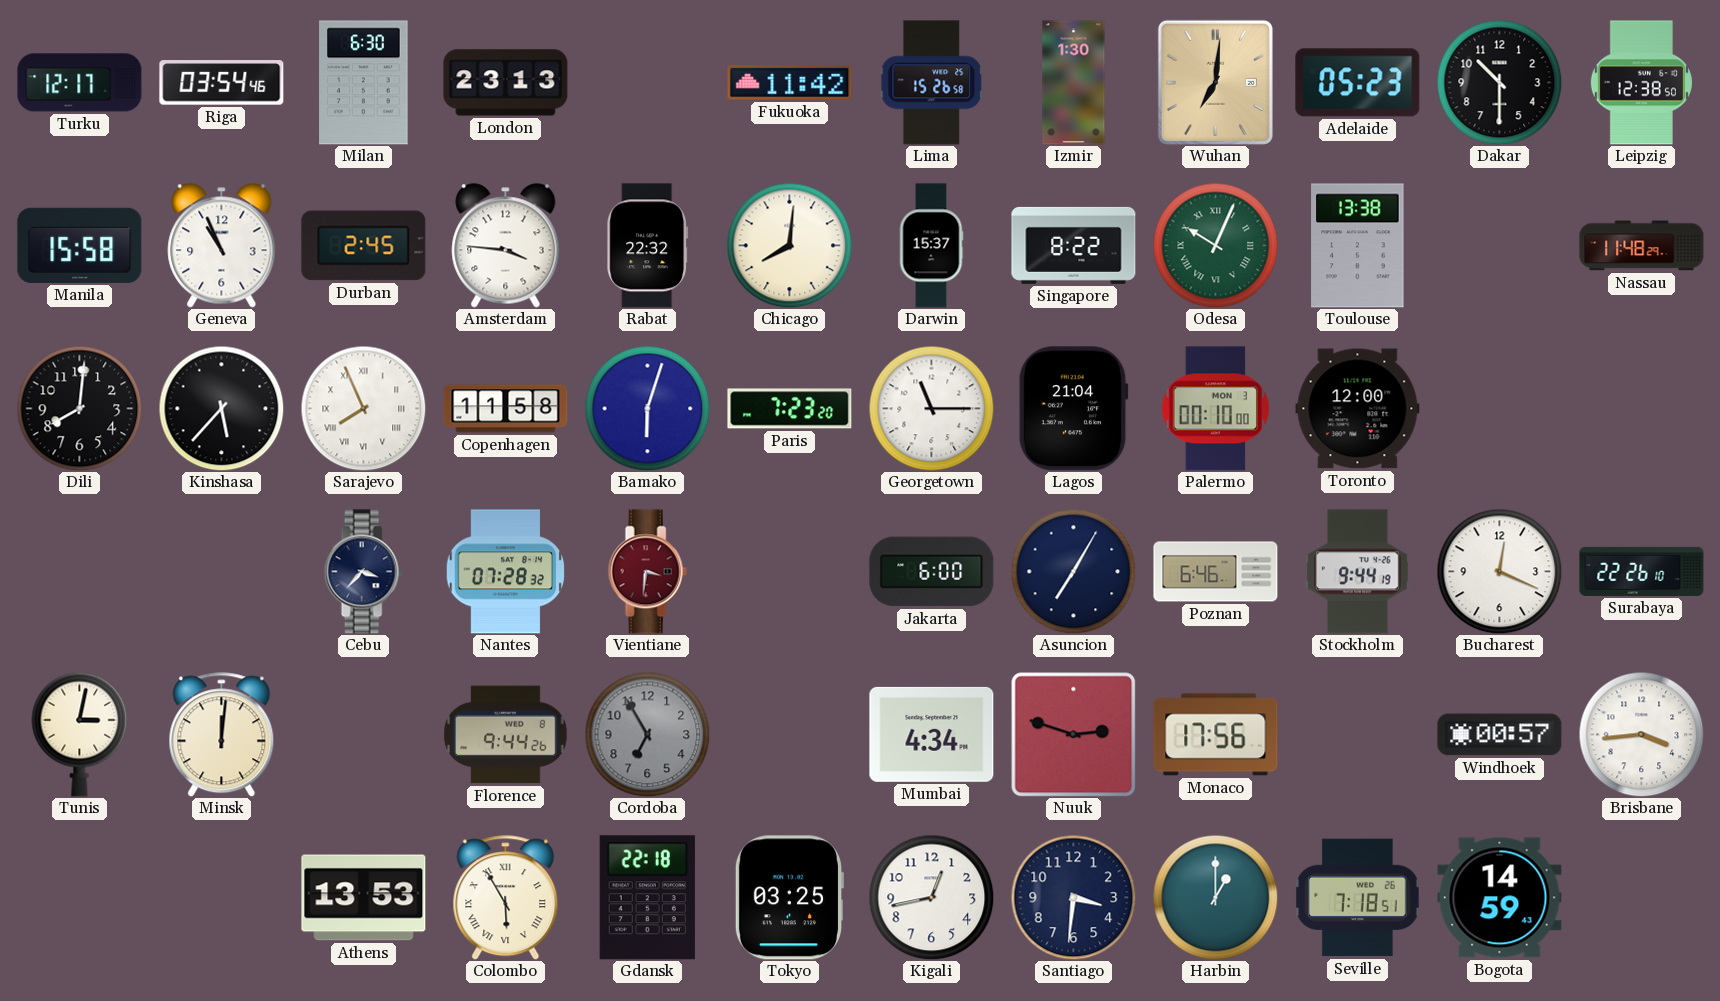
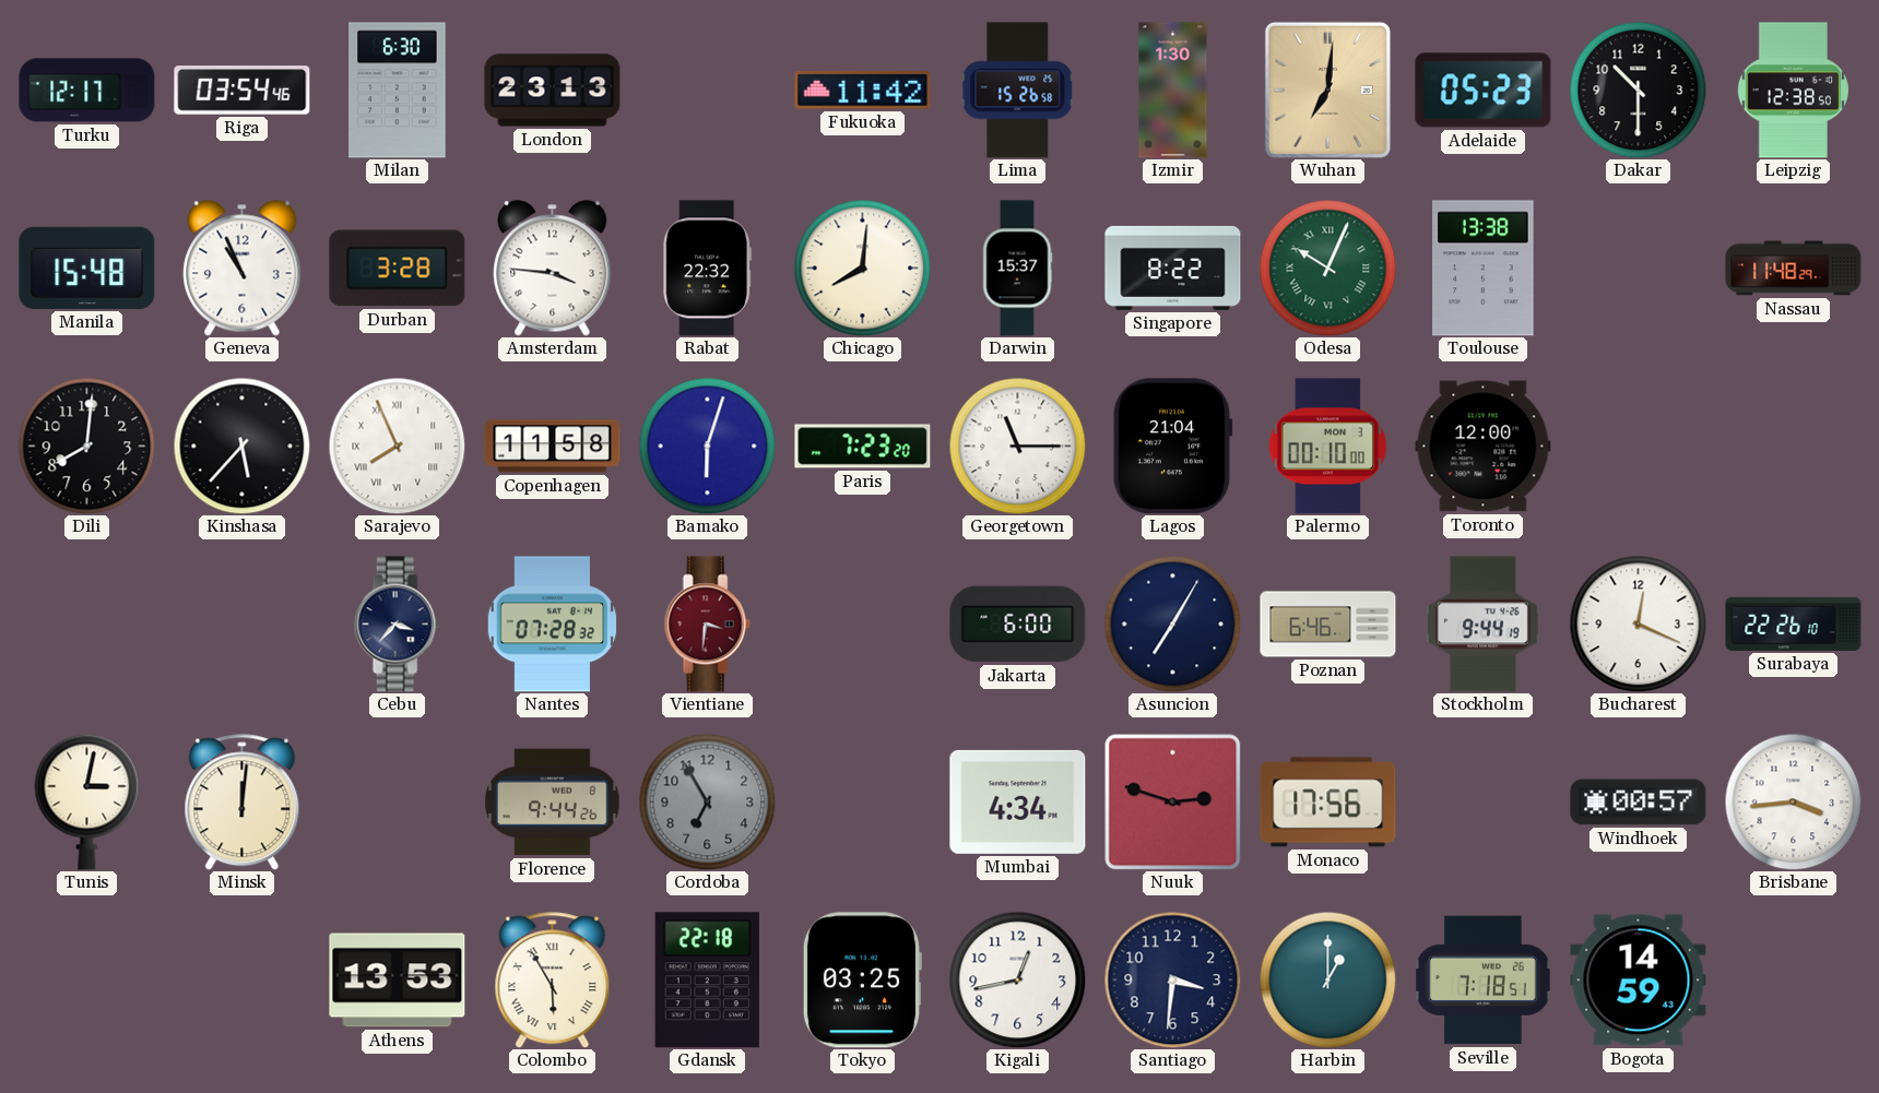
Manila: 15:58 -> 15:48
Durban: 2:45 -> 3:28
